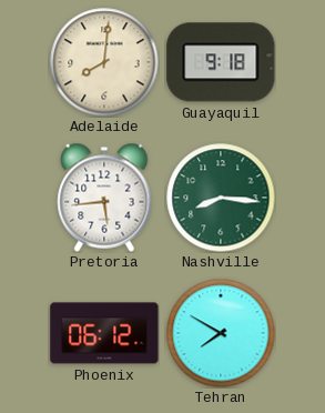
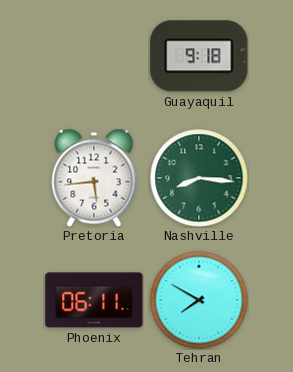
Adelaide: 8:01 -> none
Phoenix: 06:12 -> 06:11
